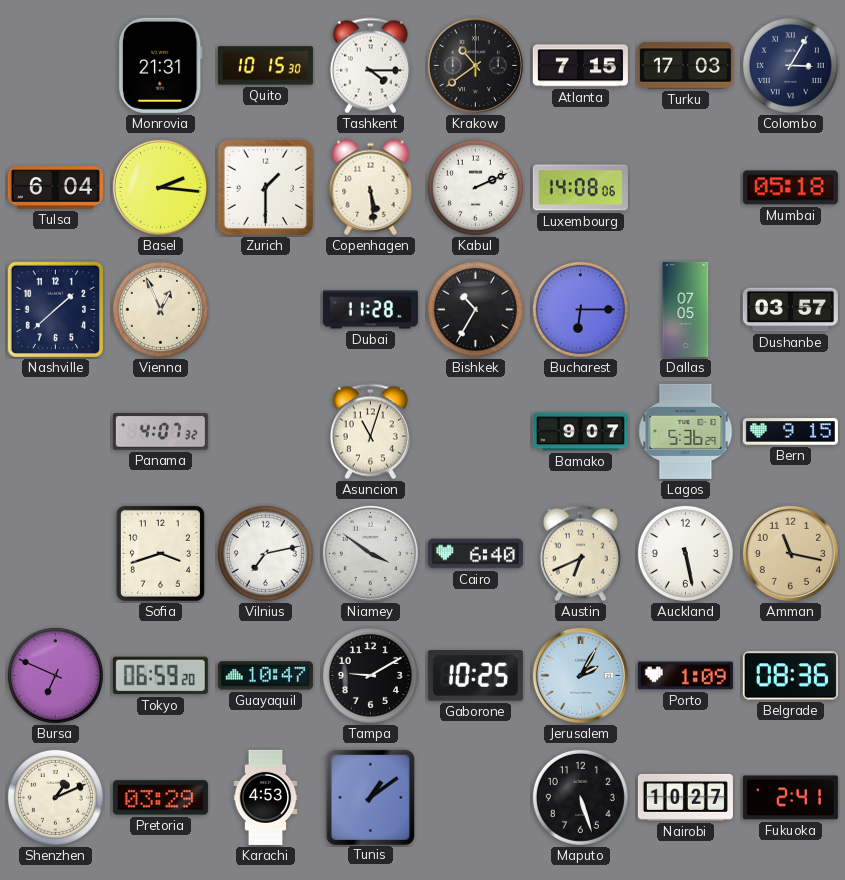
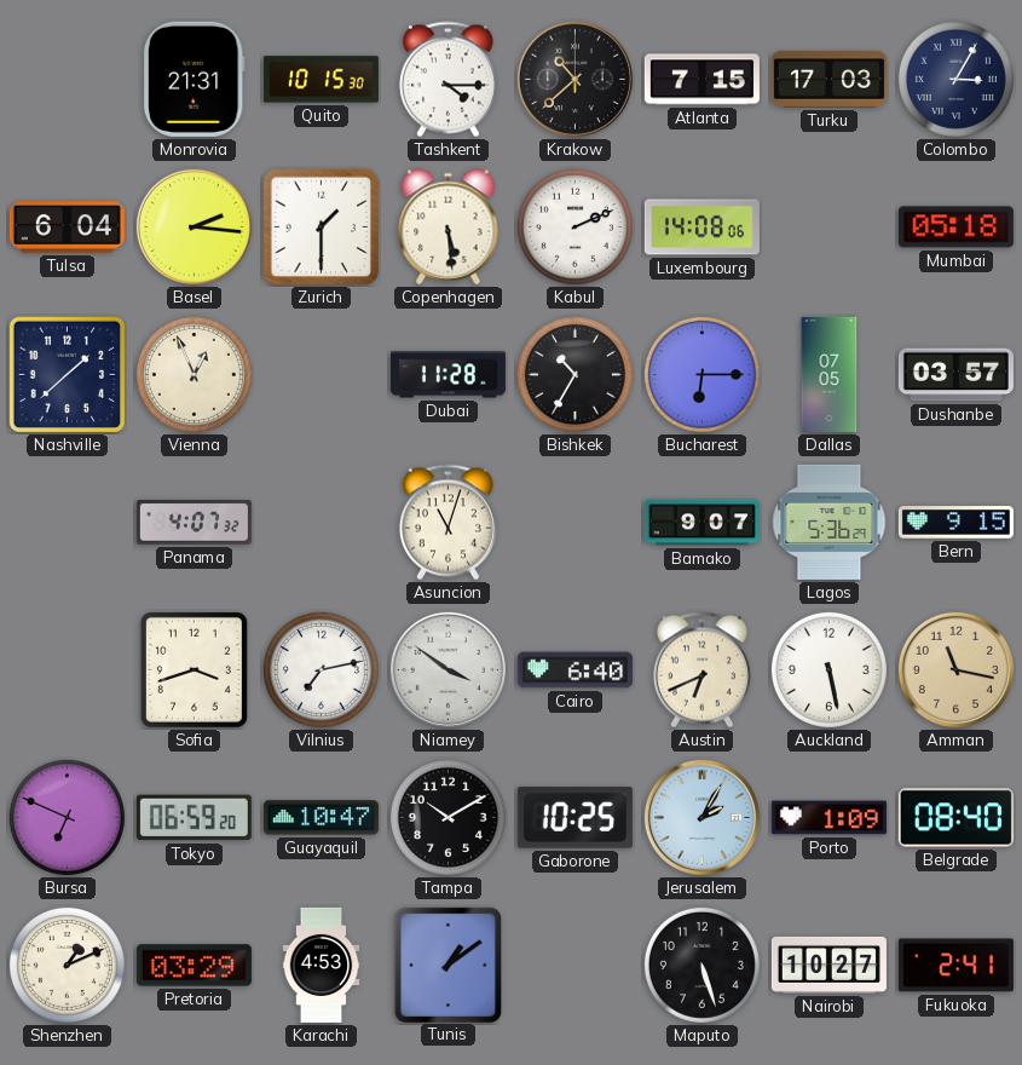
Krakow: 10:39 -> 10:38
Tampa: 9:10 -> 10:10
Belgrade: 08:36 -> 08:40
